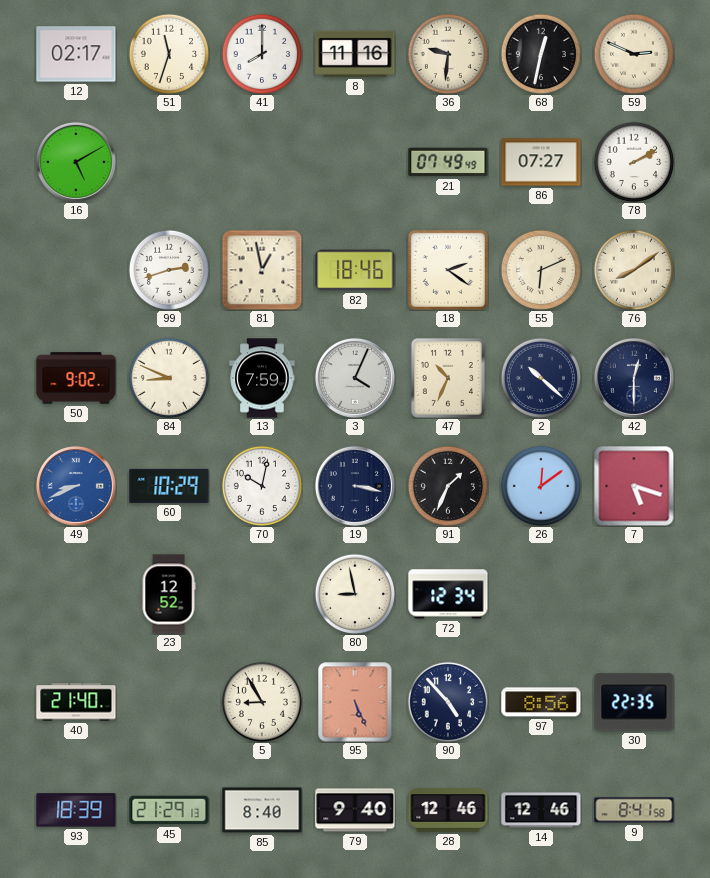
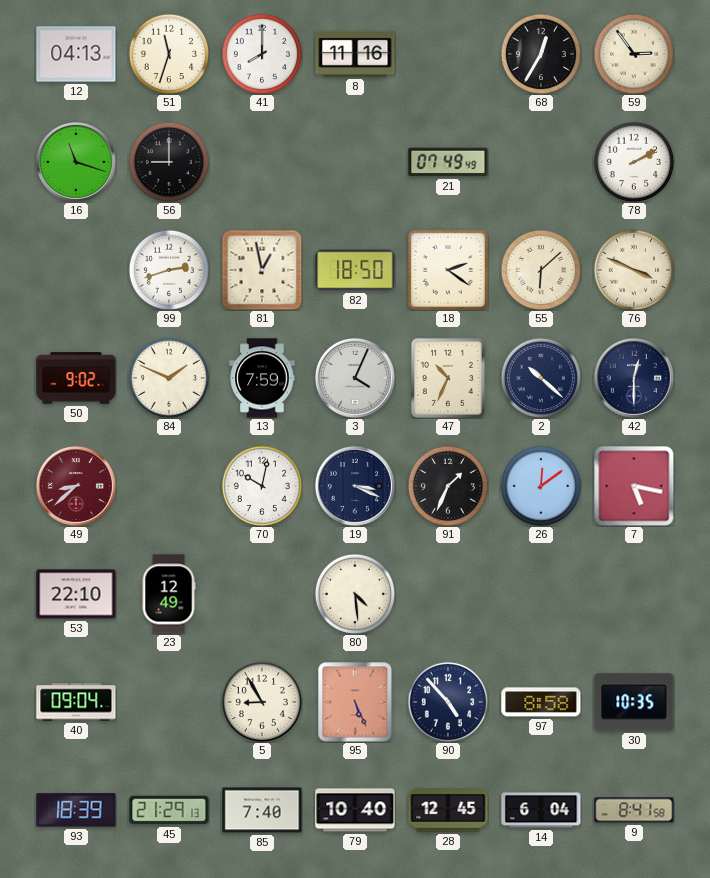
12: 02:17 -> 04:13
36: 9:31 -> none
68: 12:32 -> 12:35
59: 2:49 -> 2:54
16: 5:10 -> 11:18
56: none -> 9:00
86: 07:27 -> none
82: 18:46 -> 18:50
55: 6:11 -> 6:08
76: 8:09 -> 3:49
84: 8:49 -> 1:49
49: 8:41 -> 8:38
49 dial: blue -> burgundy
60: 10:29 -> none
19: 3:17 -> 3:19
7: 5:18 -> 5:17
53: none -> 22:10
23: 12:52 -> 12:49
80: 8:58 -> 4:29
72: 12:34 -> none
40: 21:40 -> 09:04
97: 8:56 -> 8:58
30: 22:35 -> 10:35
85: 8:40 -> 7:40
79: 9:40 -> 10:40
28: 12:46 -> 12:45
14: 12:46 -> 6:04
